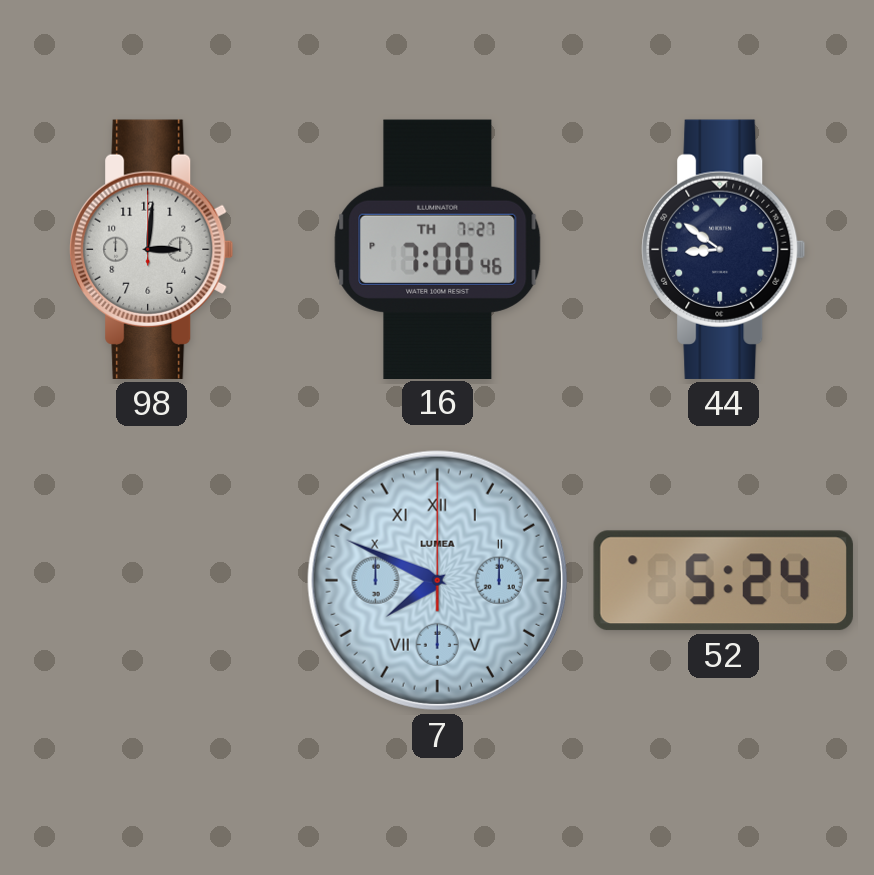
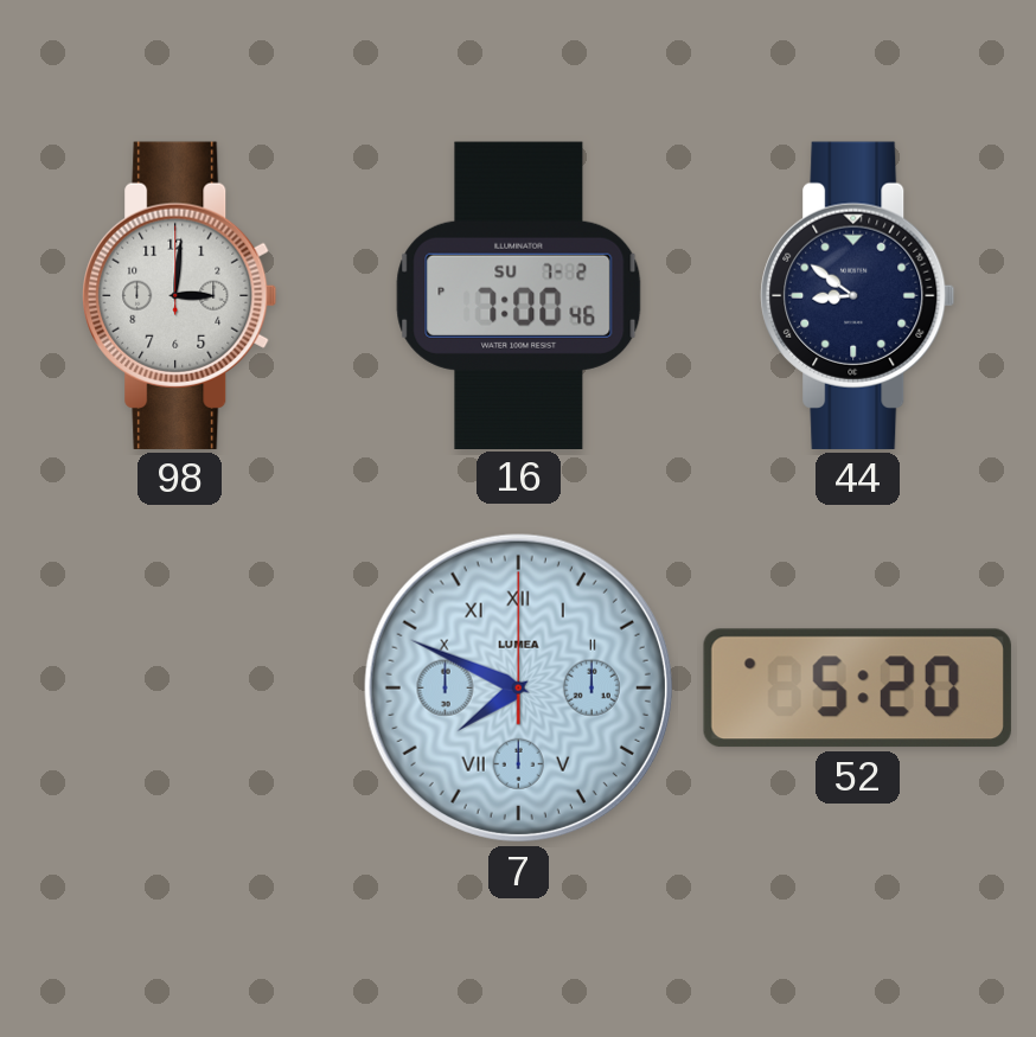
16 date: TH 7-27 -> SU 7-2
52: 5:24 -> 5:20
